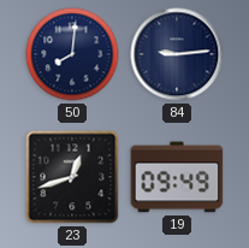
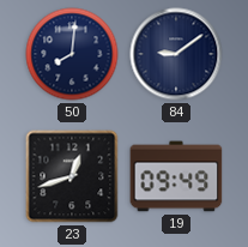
84: 9:14 -> 9:09
